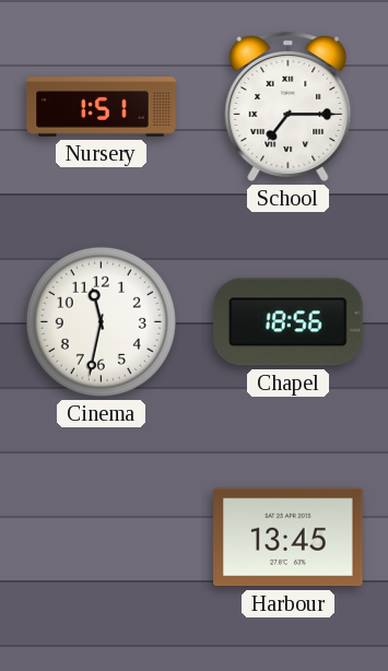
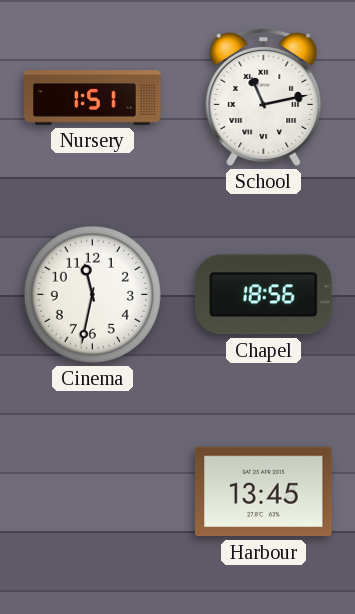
School: 7:15 -> 11:13
